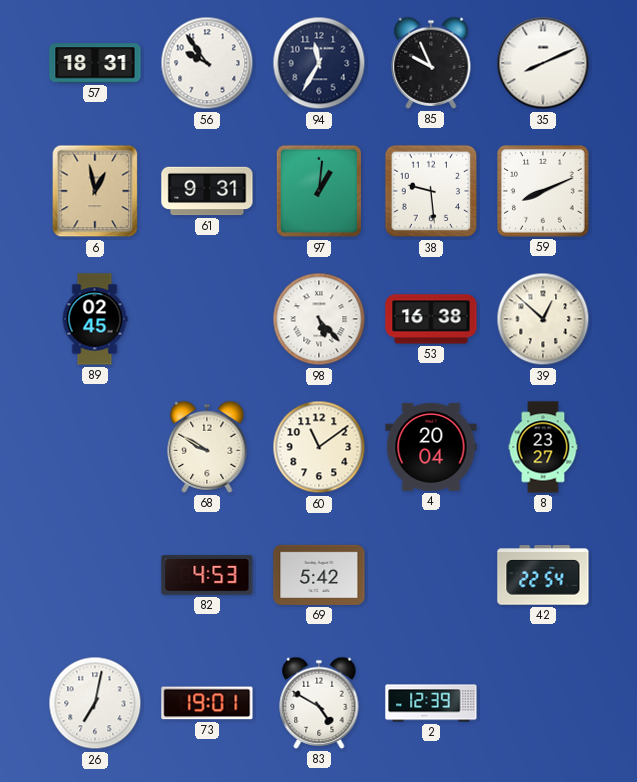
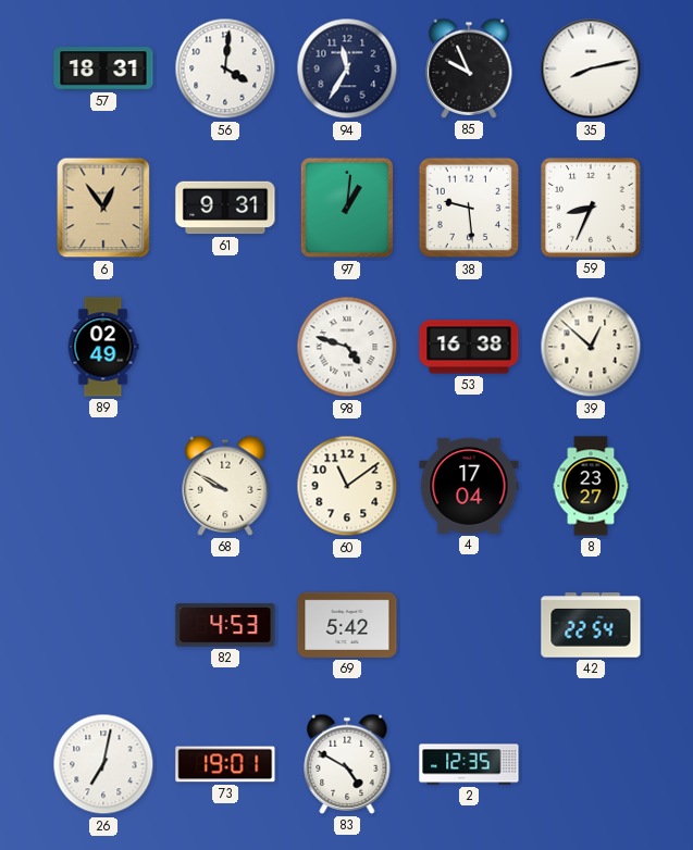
56: 9:54 -> 4:01
35: 8:11 -> 8:13
6: 12:58 -> 12:54
59: 8:11 -> 8:34
89: 02:45 -> 02:49
98: 5:23 -> 4:48
4: 20:04 -> 17:04
2: 12:39 -> 12:35
